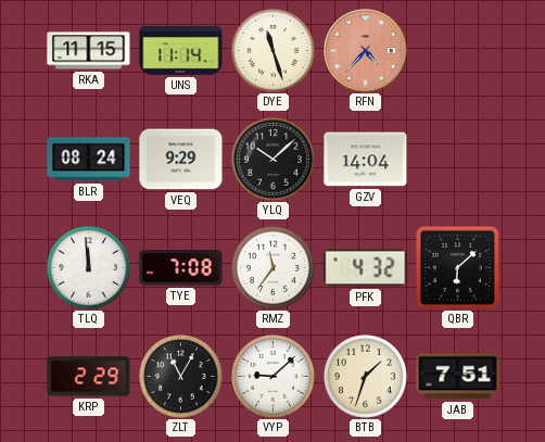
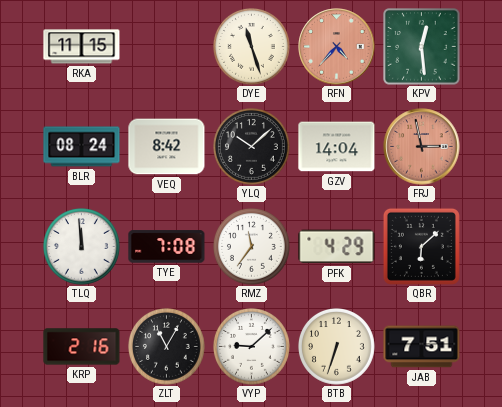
UNS: 11:14 -> none
KPV: none -> 12:29
VEQ: 9:29 -> 8:42
FRJ: none -> 2:58
PFK: 4:32 -> 4:29
KRP: 2:29 -> 2:16
BTB: 1:33 -> 6:33
